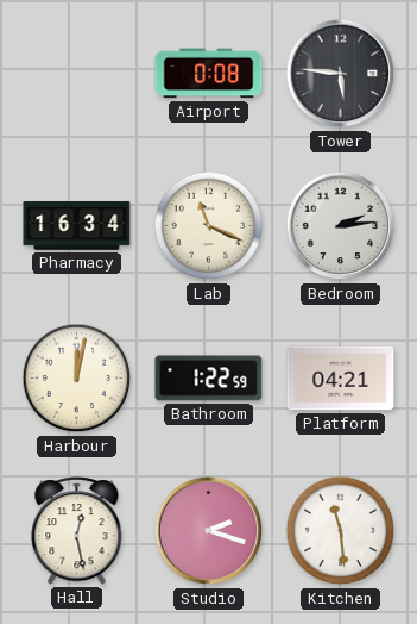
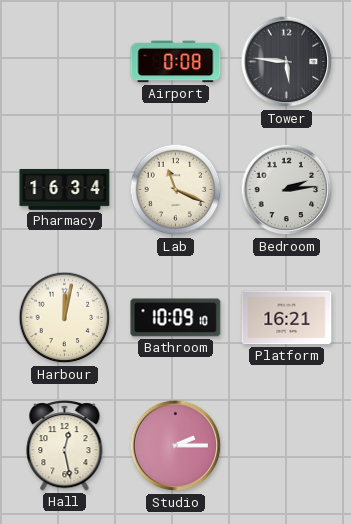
Bathroom: 1:22 -> 10:09
Platform: 04:21 -> 16:21
Studio: 2:18 -> 2:15
Kitchen: 11:29 -> none
